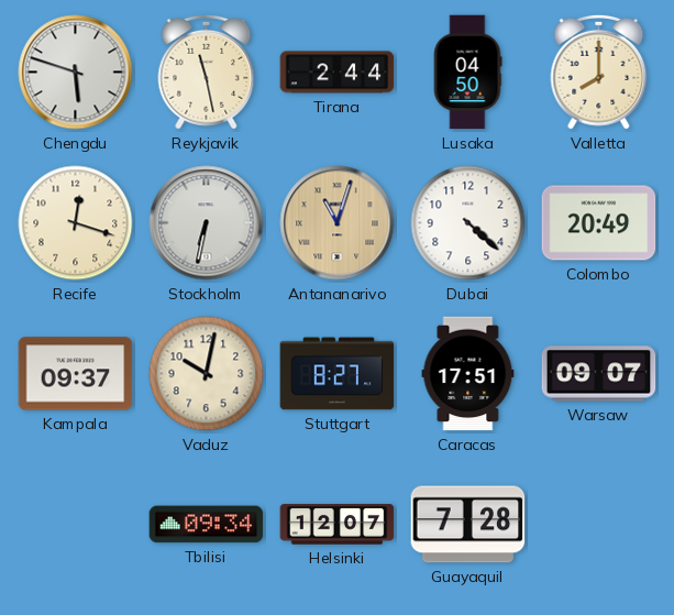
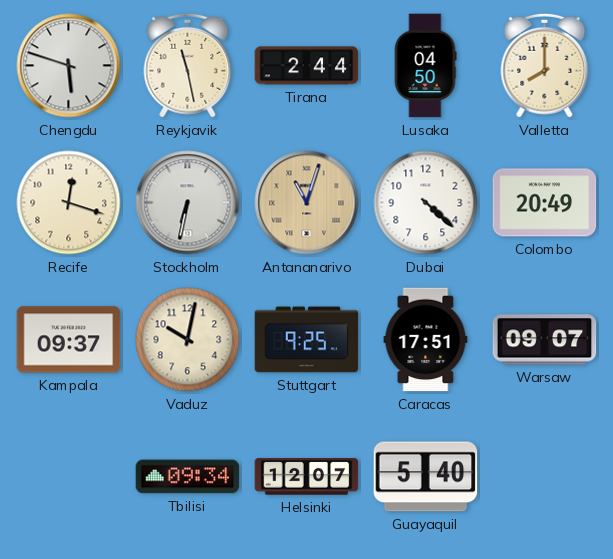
Stuttgart: 8:27 -> 9:25
Guayaquil: 7:28 -> 5:40
